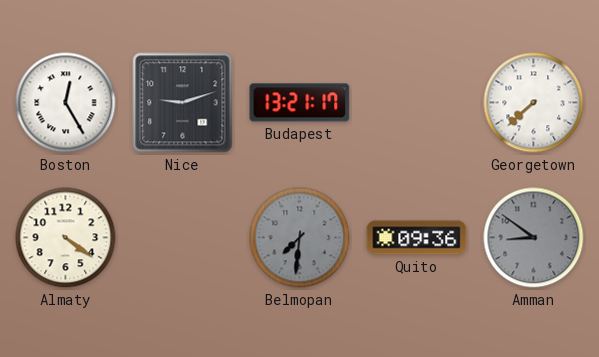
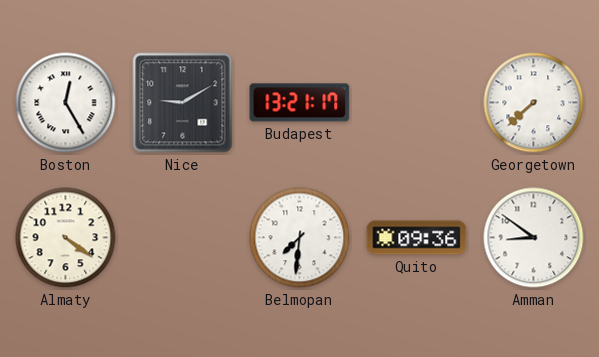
Nice: 9:12 -> 9:10
Belmopan dial: grey -> white
Amman dial: grey -> white
